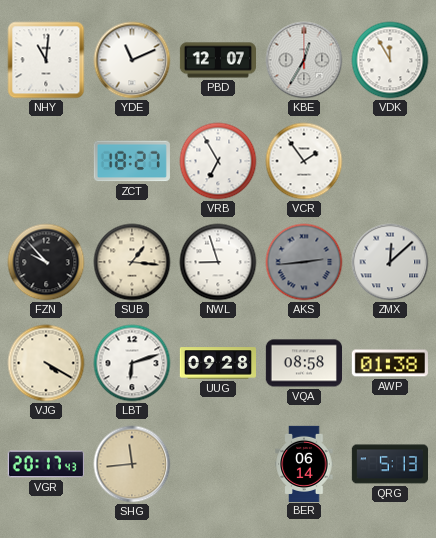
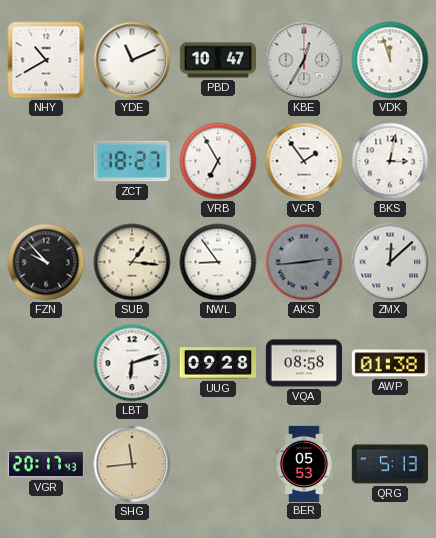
NHY: 11:01 -> 10:40
PBD: 12:07 -> 10:47
VDK: 11:55 -> 11:57
BKS: none -> 3:02
NWL: 8:57 -> 8:54
VJG: 4:20 -> none
BER: 06:14 -> 05:53
